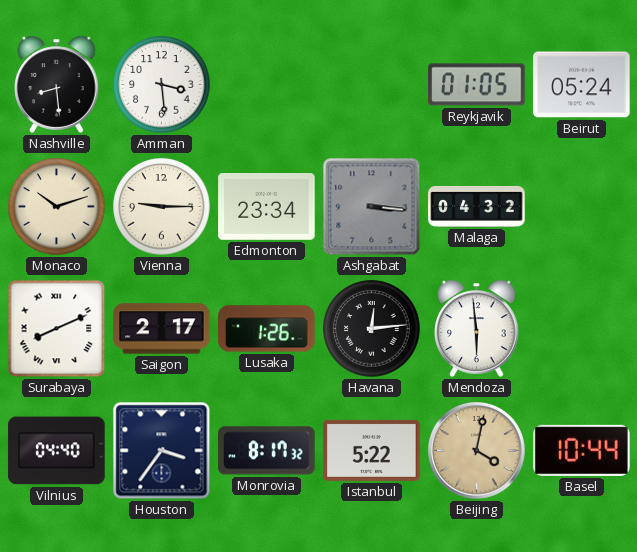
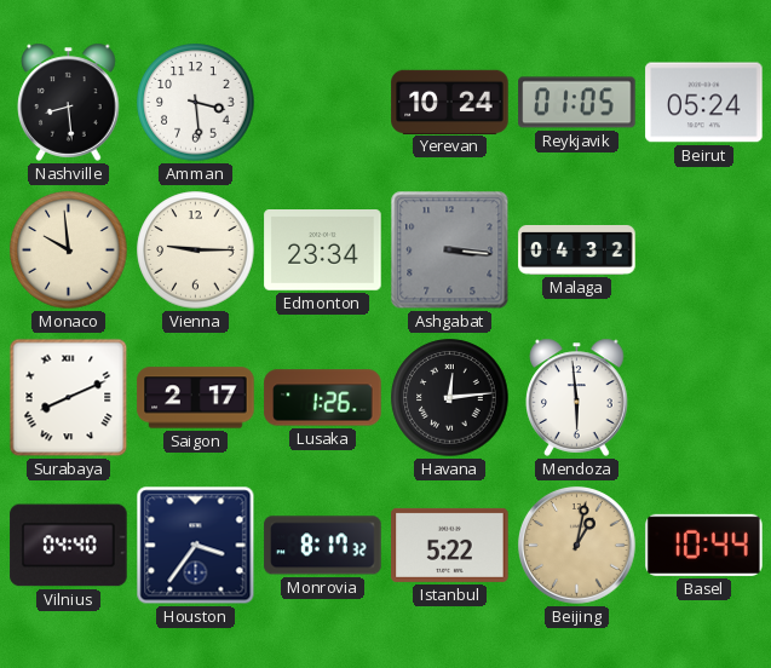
Yerevan: none -> 10:24
Monaco: 10:12 -> 9:59
Beijing: 4:02 -> 1:02
